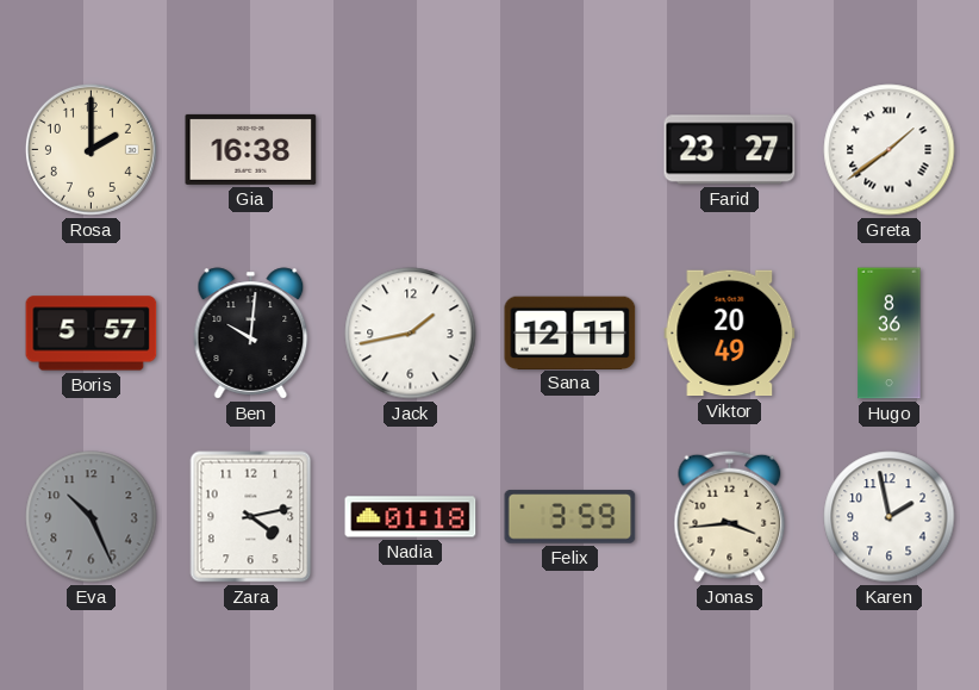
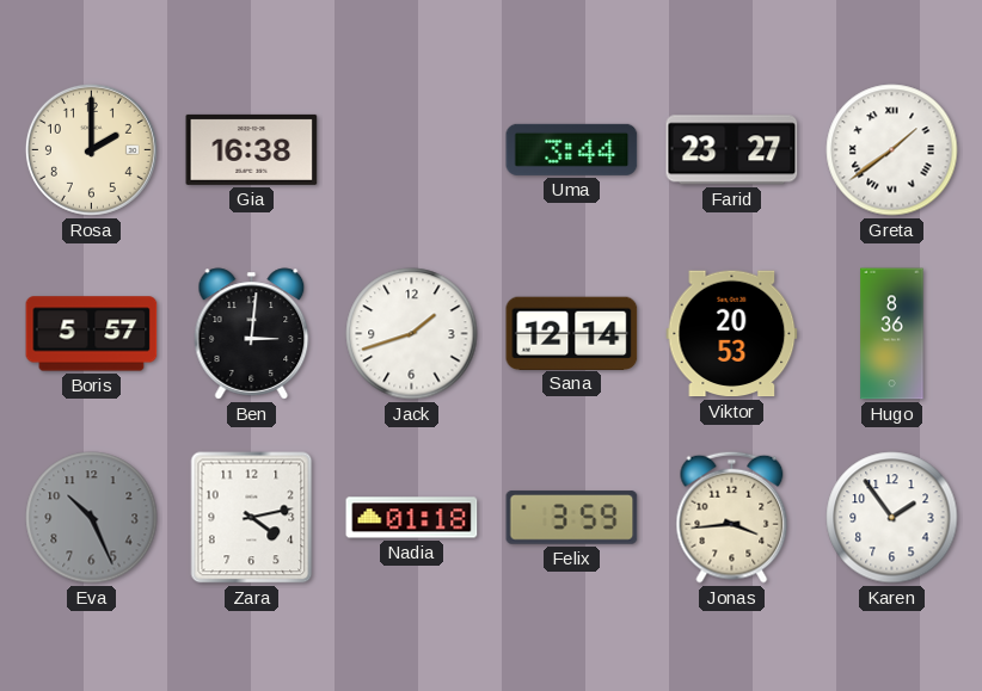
Uma: none -> 3:44
Ben: 10:01 -> 3:01
Jack: 1:43 -> 1:42
Sana: 12:11 -> 12:14
Viktor: 20:49 -> 20:53
Karen: 1:58 -> 1:54
